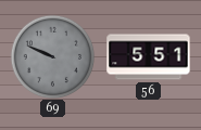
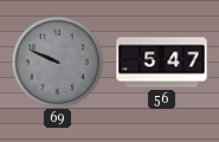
56: 5:51 -> 5:47
